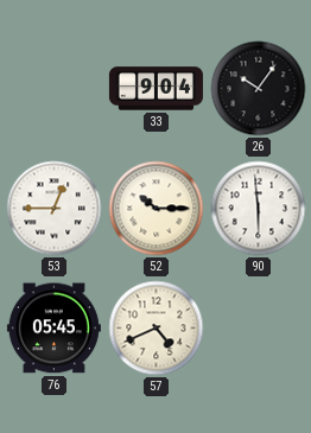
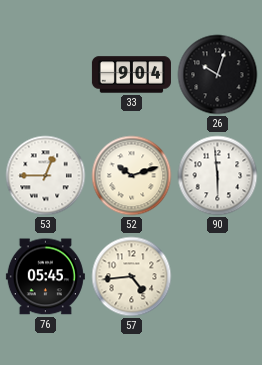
26: 10:06 -> 10:03
52: 10:15 -> 10:12
57: 4:41 -> 4:44
